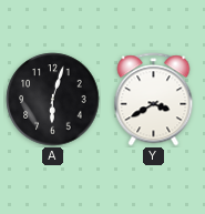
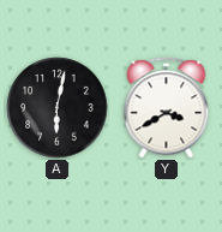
A: 6:03 -> 6:02
